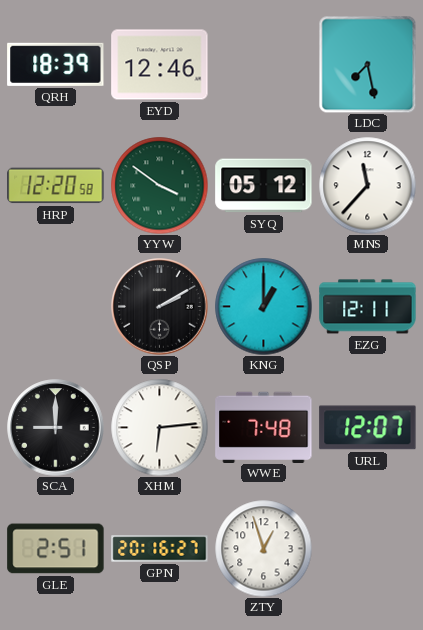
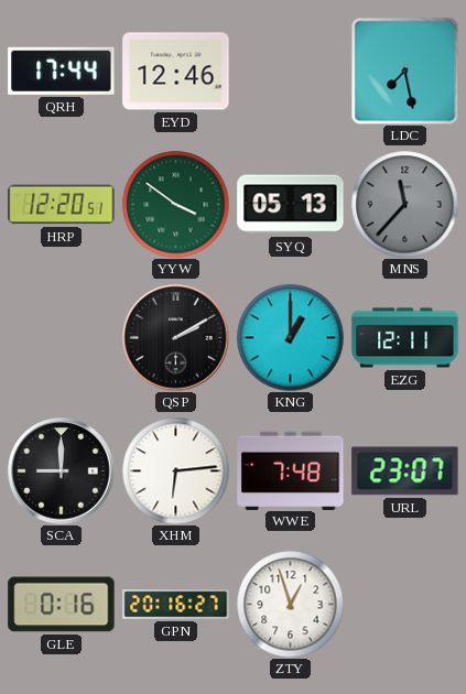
QRH: 18:39 -> 17:44
HRP: 12:20:58 -> 12:20:51
SYQ: 05:12 -> 05:13
MNS dial: white -> grey
URL: 12:07 -> 23:07
GLE: 2:51 -> 0:16
